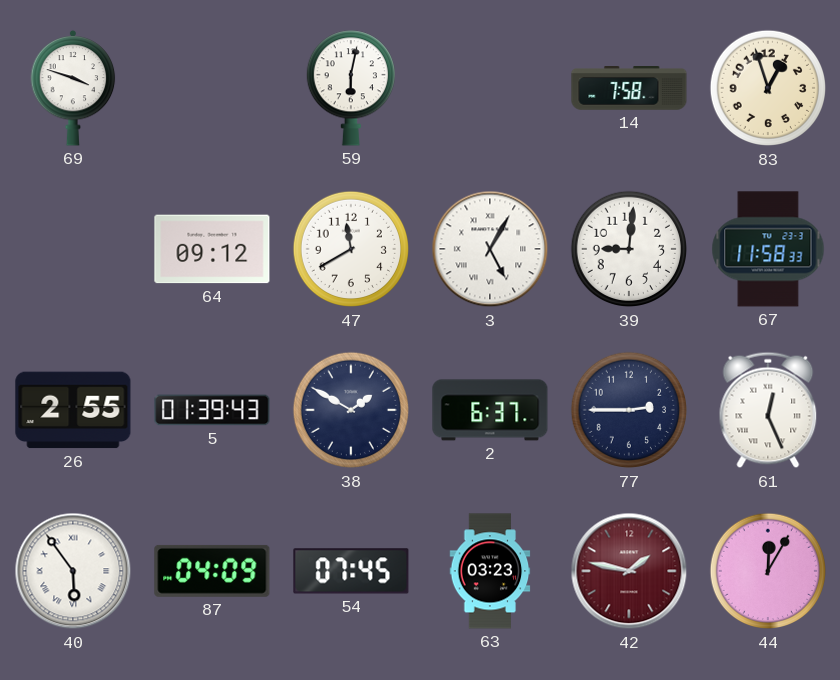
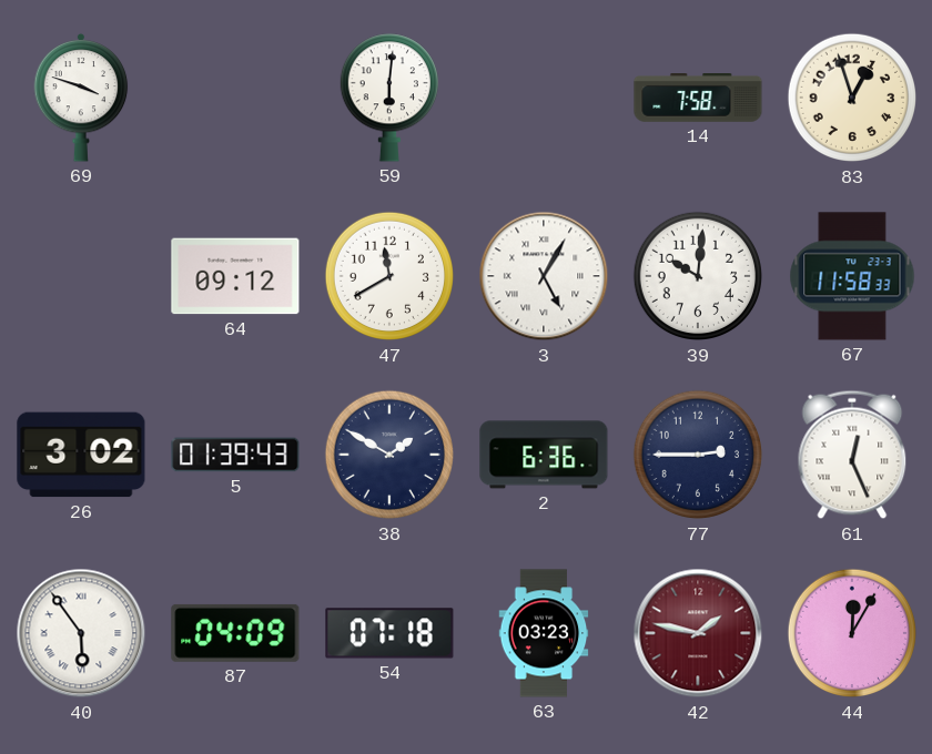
59: 6:02 -> 6:01
39: 9:01 -> 10:01
26: 2:55 -> 3:02
2: 6:37 -> 6:36
54: 07:45 -> 07:18
